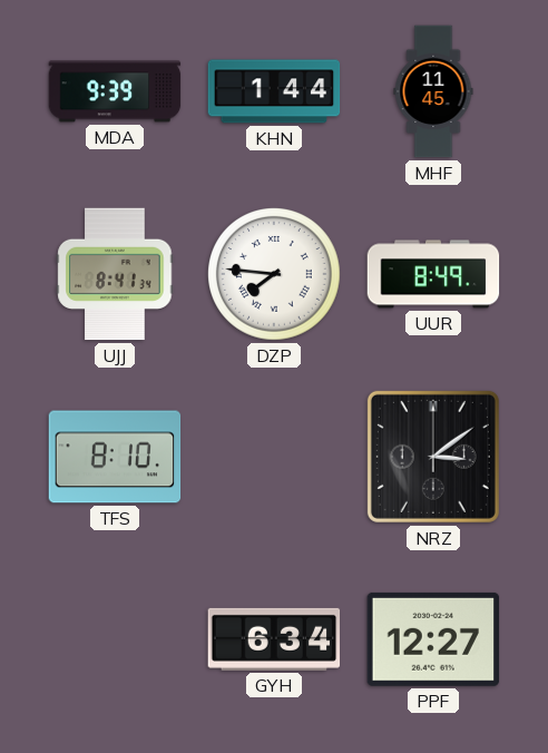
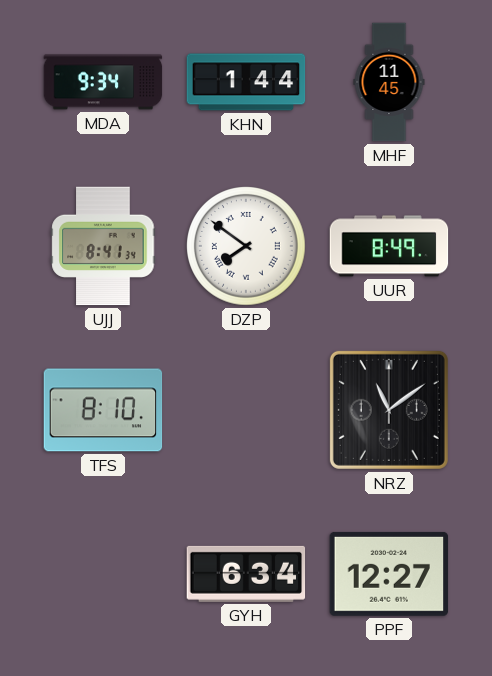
MDA: 9:39 -> 9:34
DZP: 7:46 -> 7:51
NRZ: 3:09 -> 11:09
